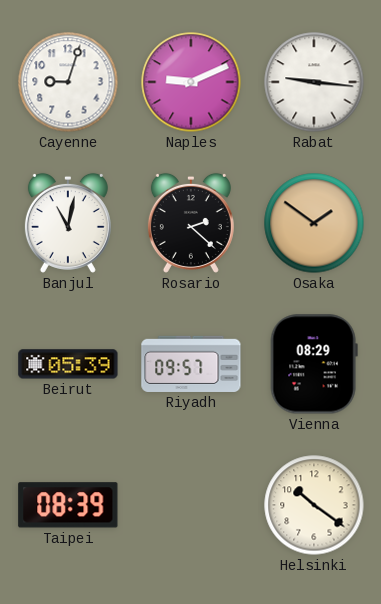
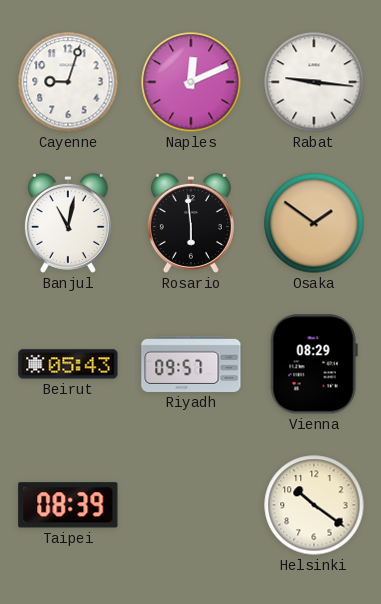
Naples: 9:11 -> 12:11
Rosario: 2:22 -> 5:59
Beirut: 05:39 -> 05:43
